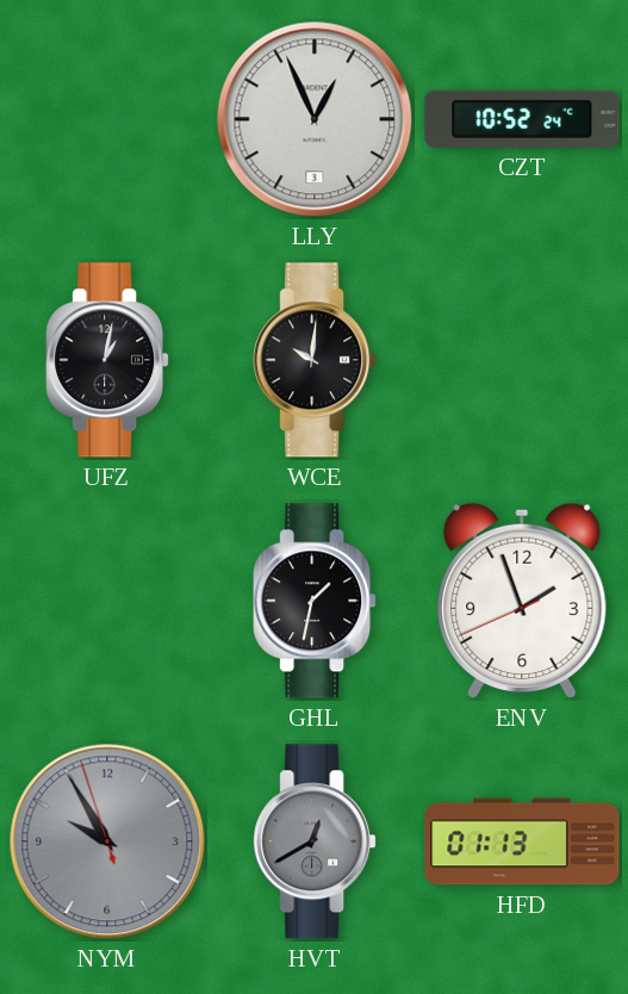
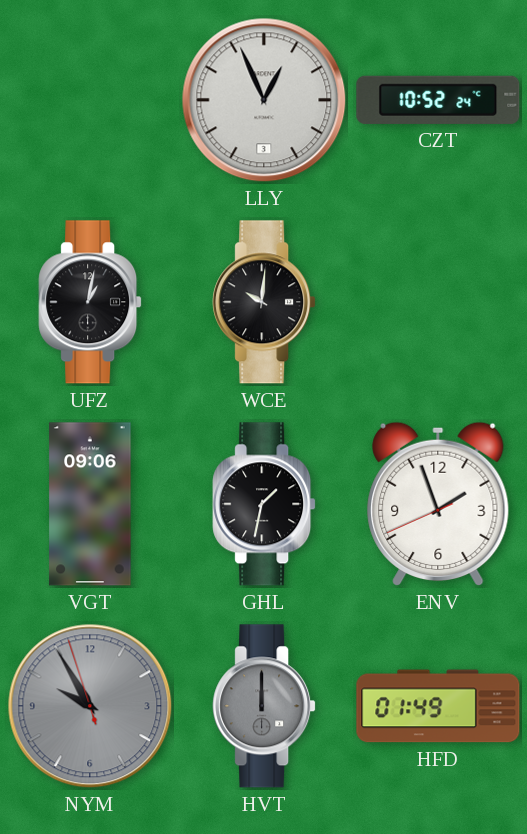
VGT: none -> 09:06
HVT: 12:40 -> 12:00
HFD: 01:13 -> 01:49
